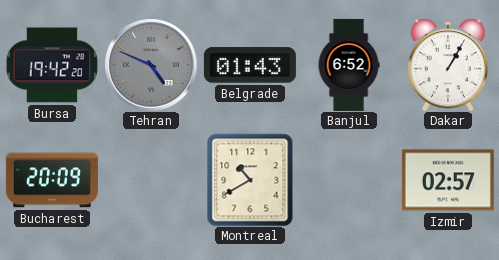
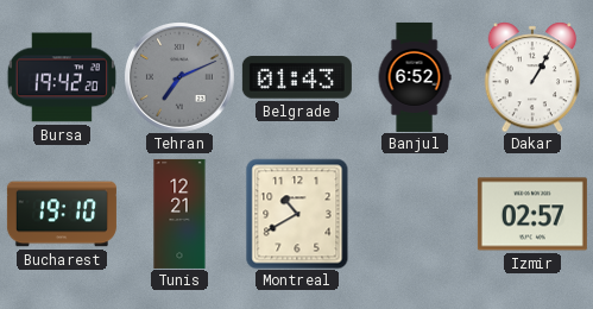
Tehran: 4:49 -> 7:11
Bucharest: 20:09 -> 19:10
Tunis: none -> 12:21
